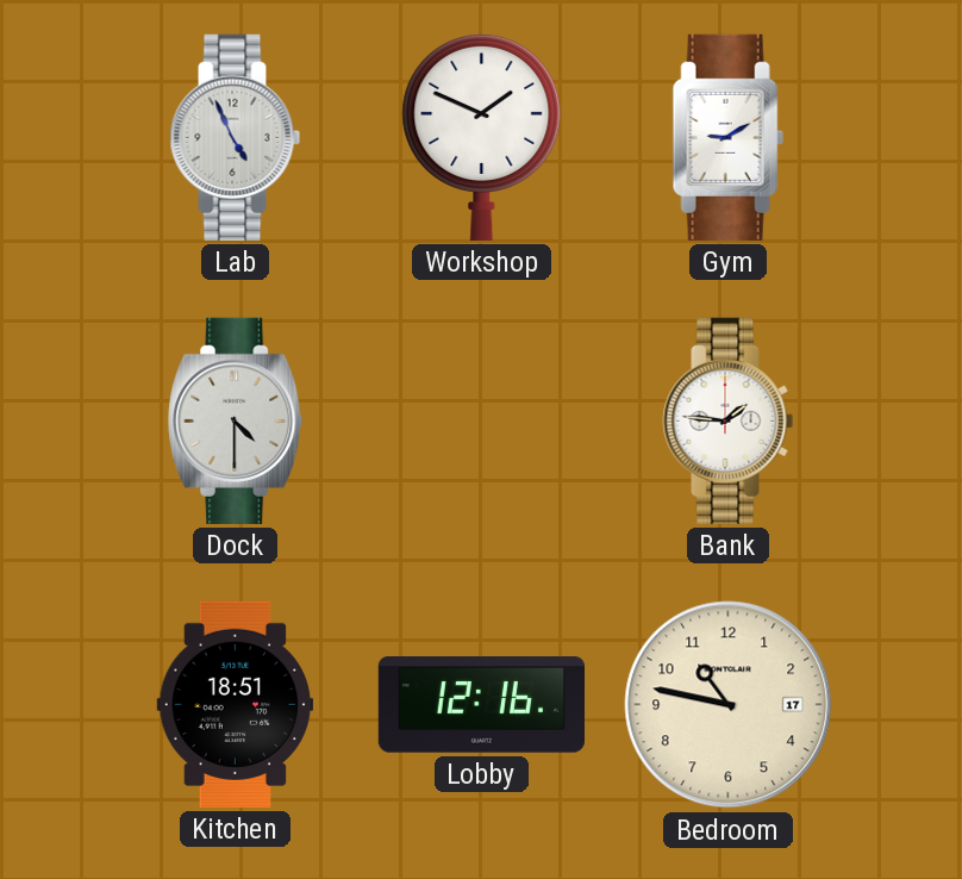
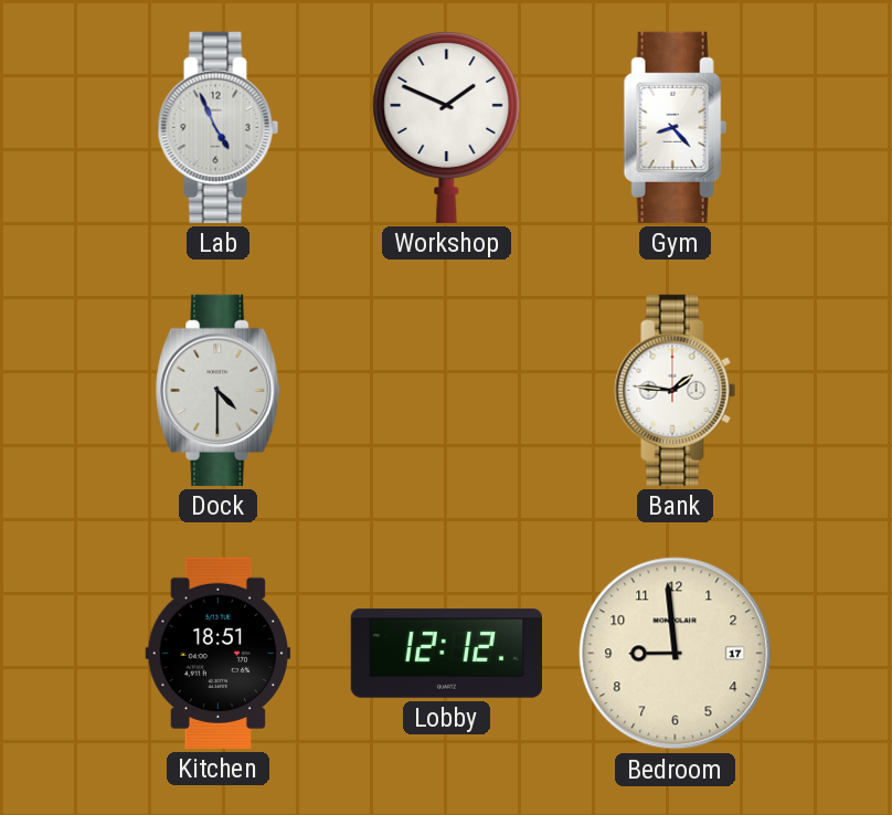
Gym: 9:10 -> 8:23
Lobby: 12:16 -> 12:12
Bedroom: 10:47 -> 8:59
